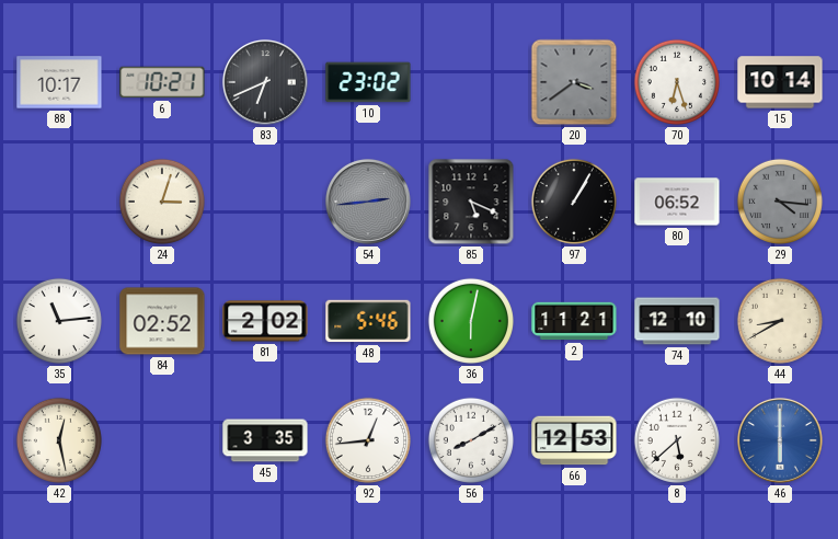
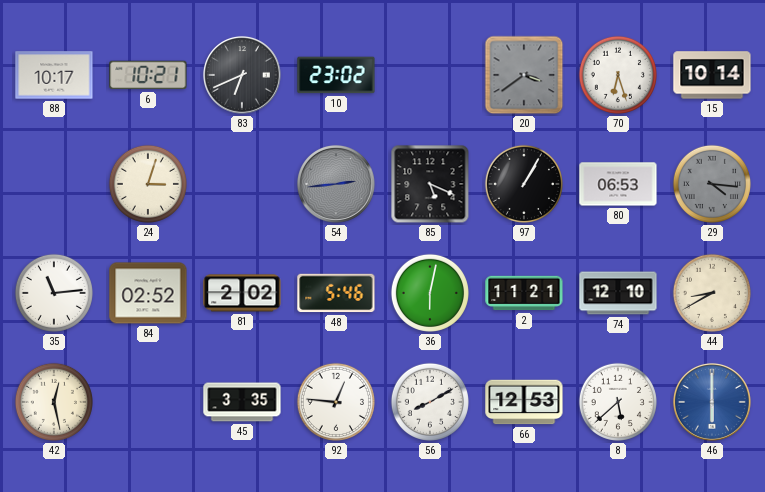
80: 06:52 -> 06:53
92: 12:44 -> 12:46
